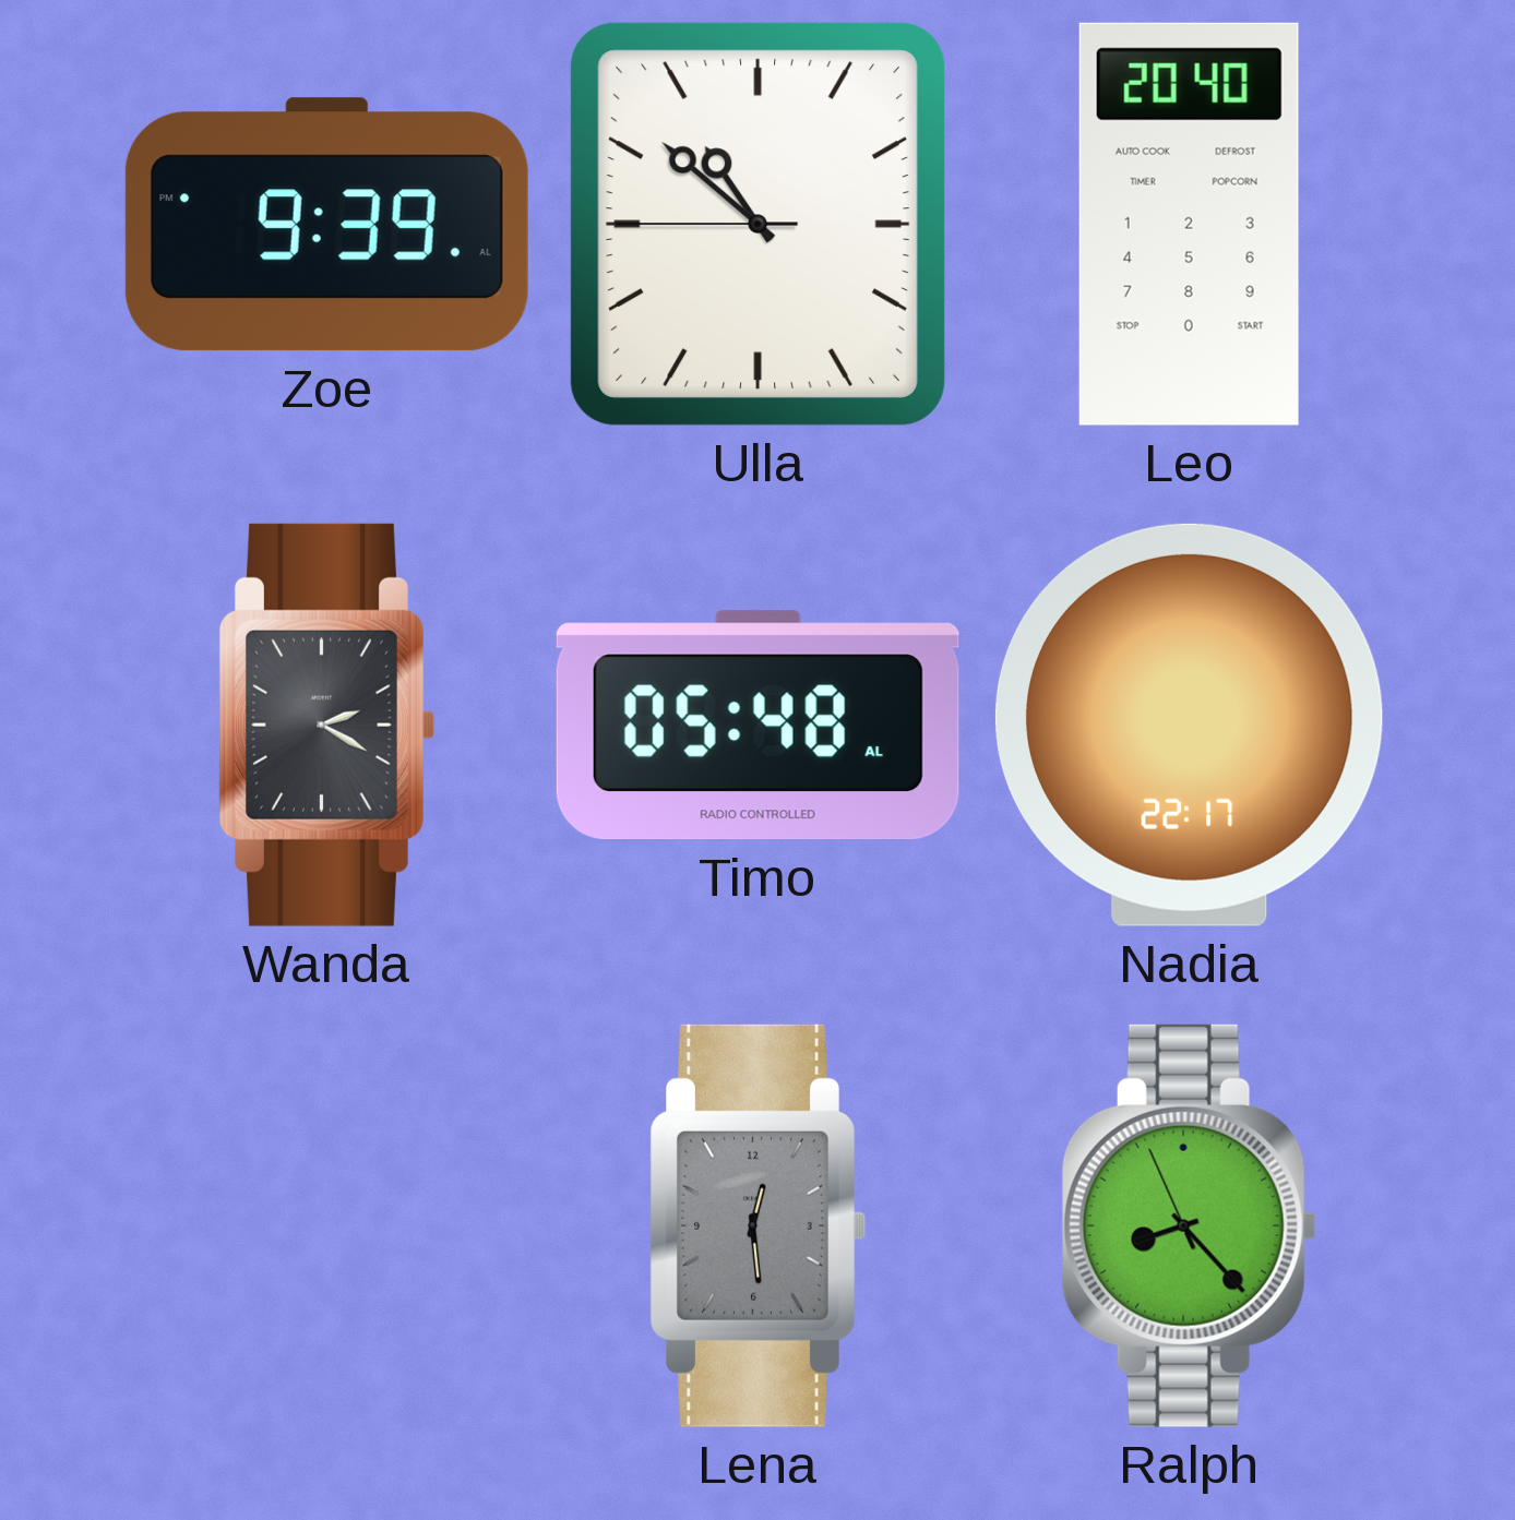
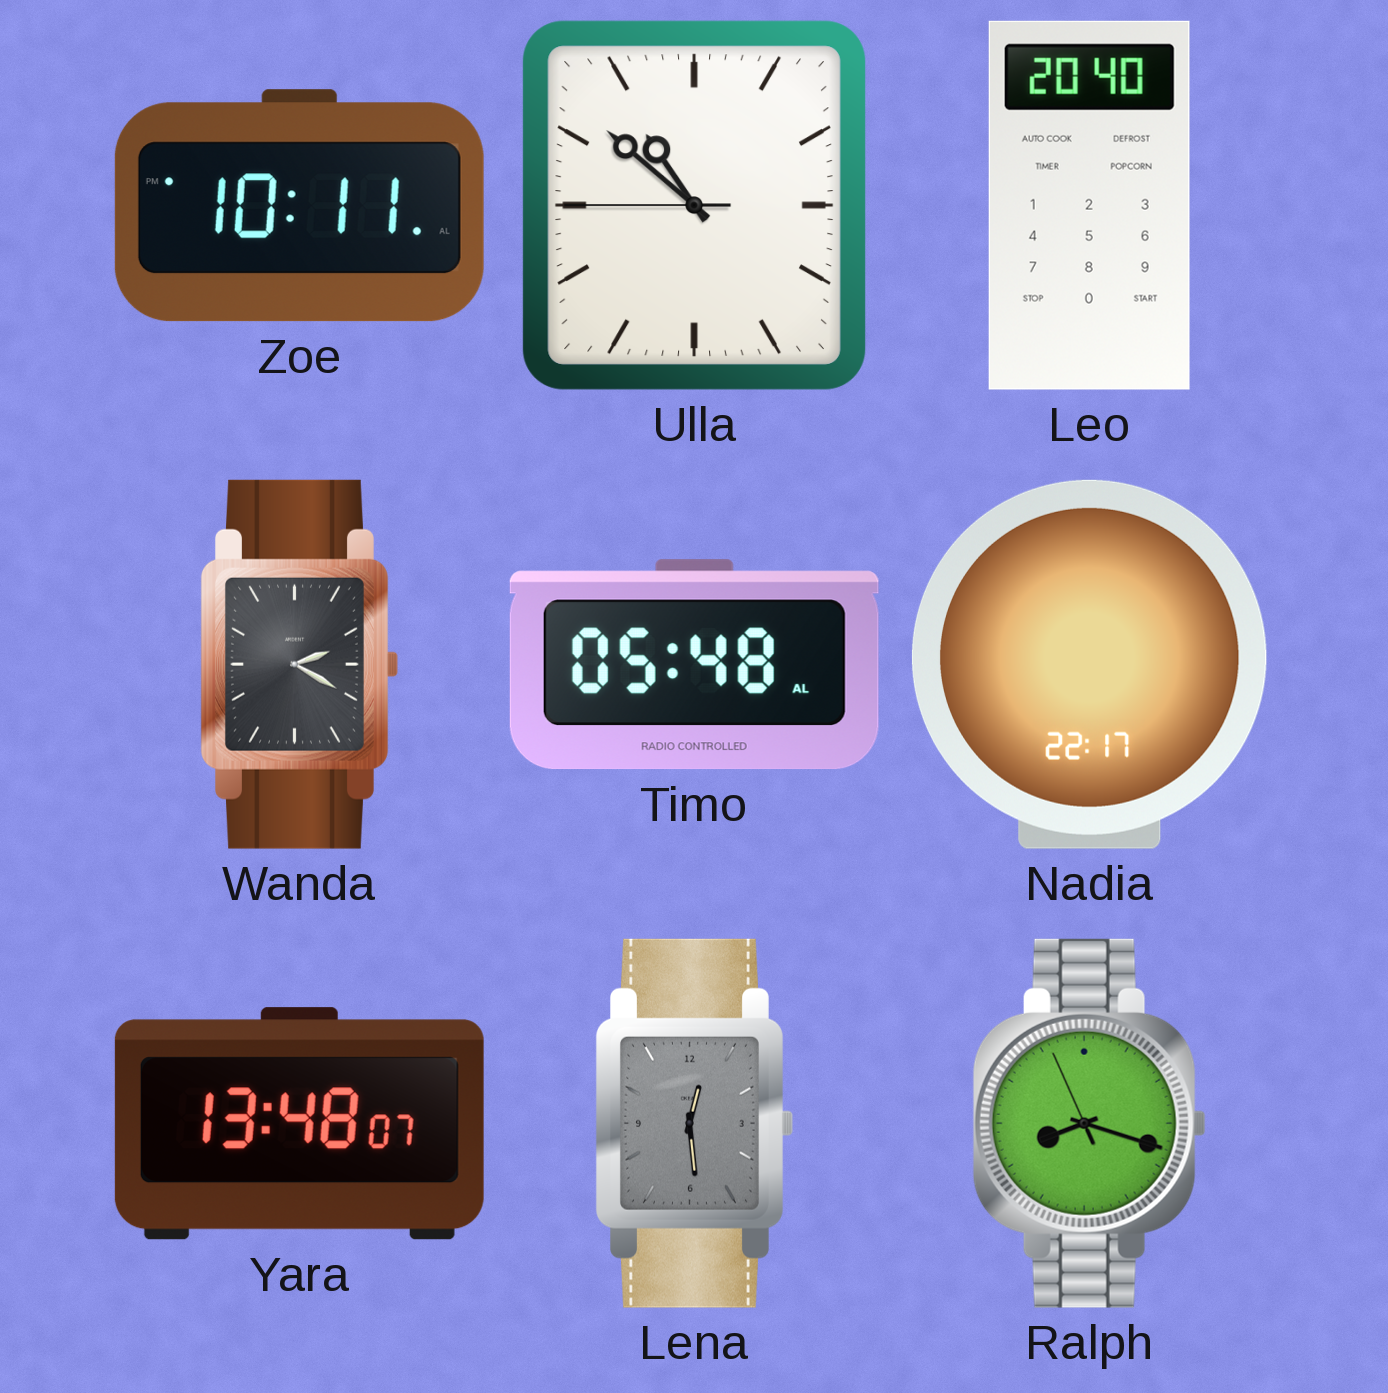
Zoe: 9:39 -> 10:11
Yara: none -> 13:48
Ralph: 8:22 -> 8:17
